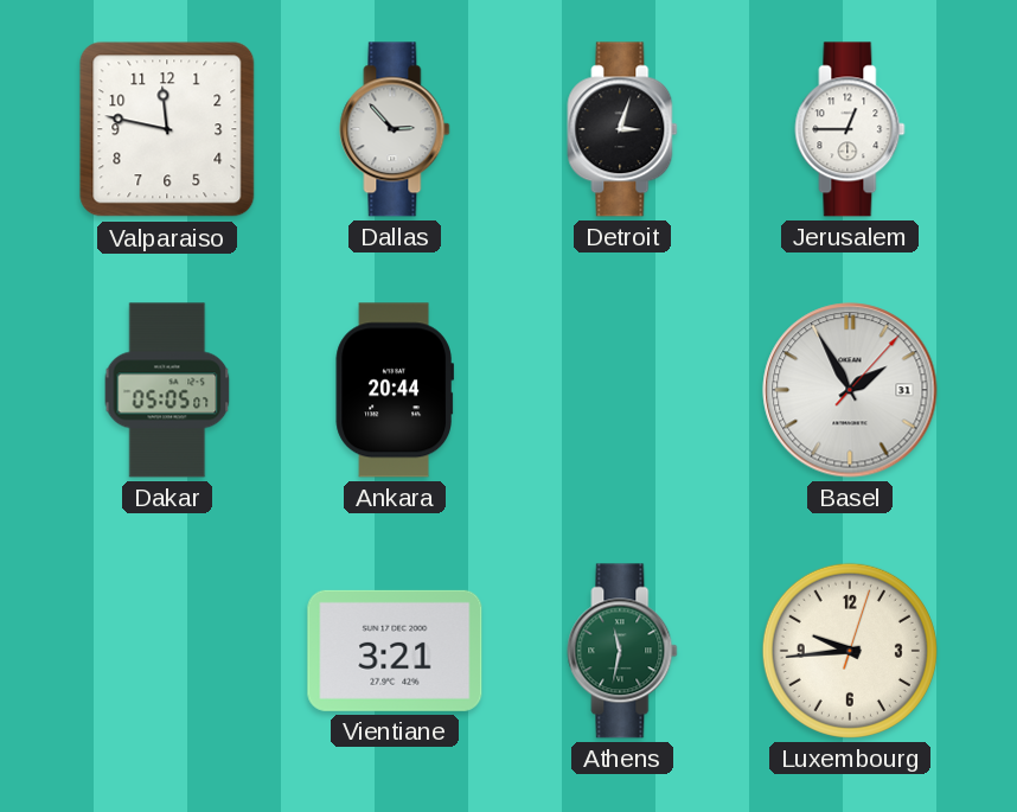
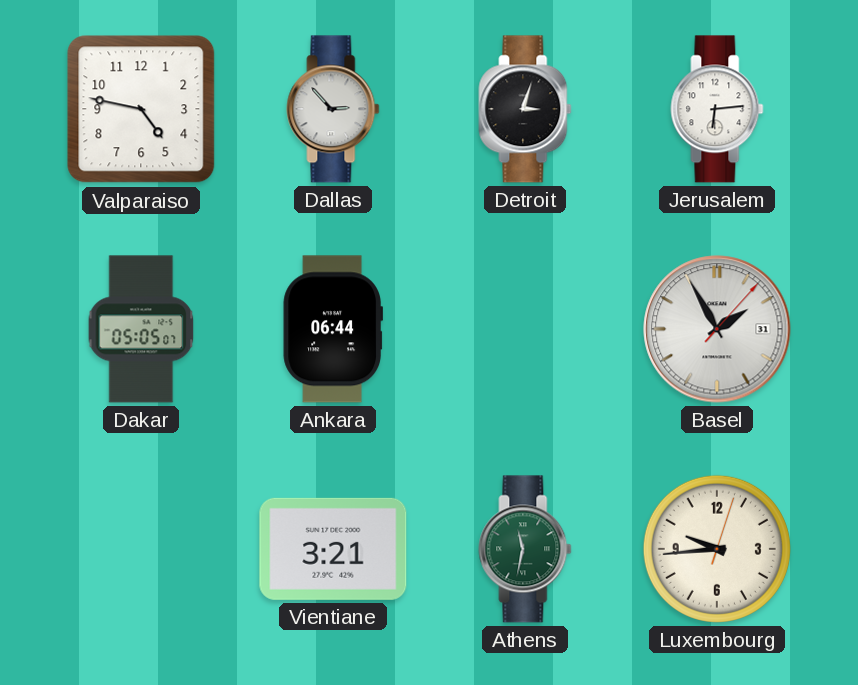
Valparaiso: 11:47 -> 4:47
Jerusalem: 12:45 -> 6:14
Ankara: 20:44 -> 06:44
